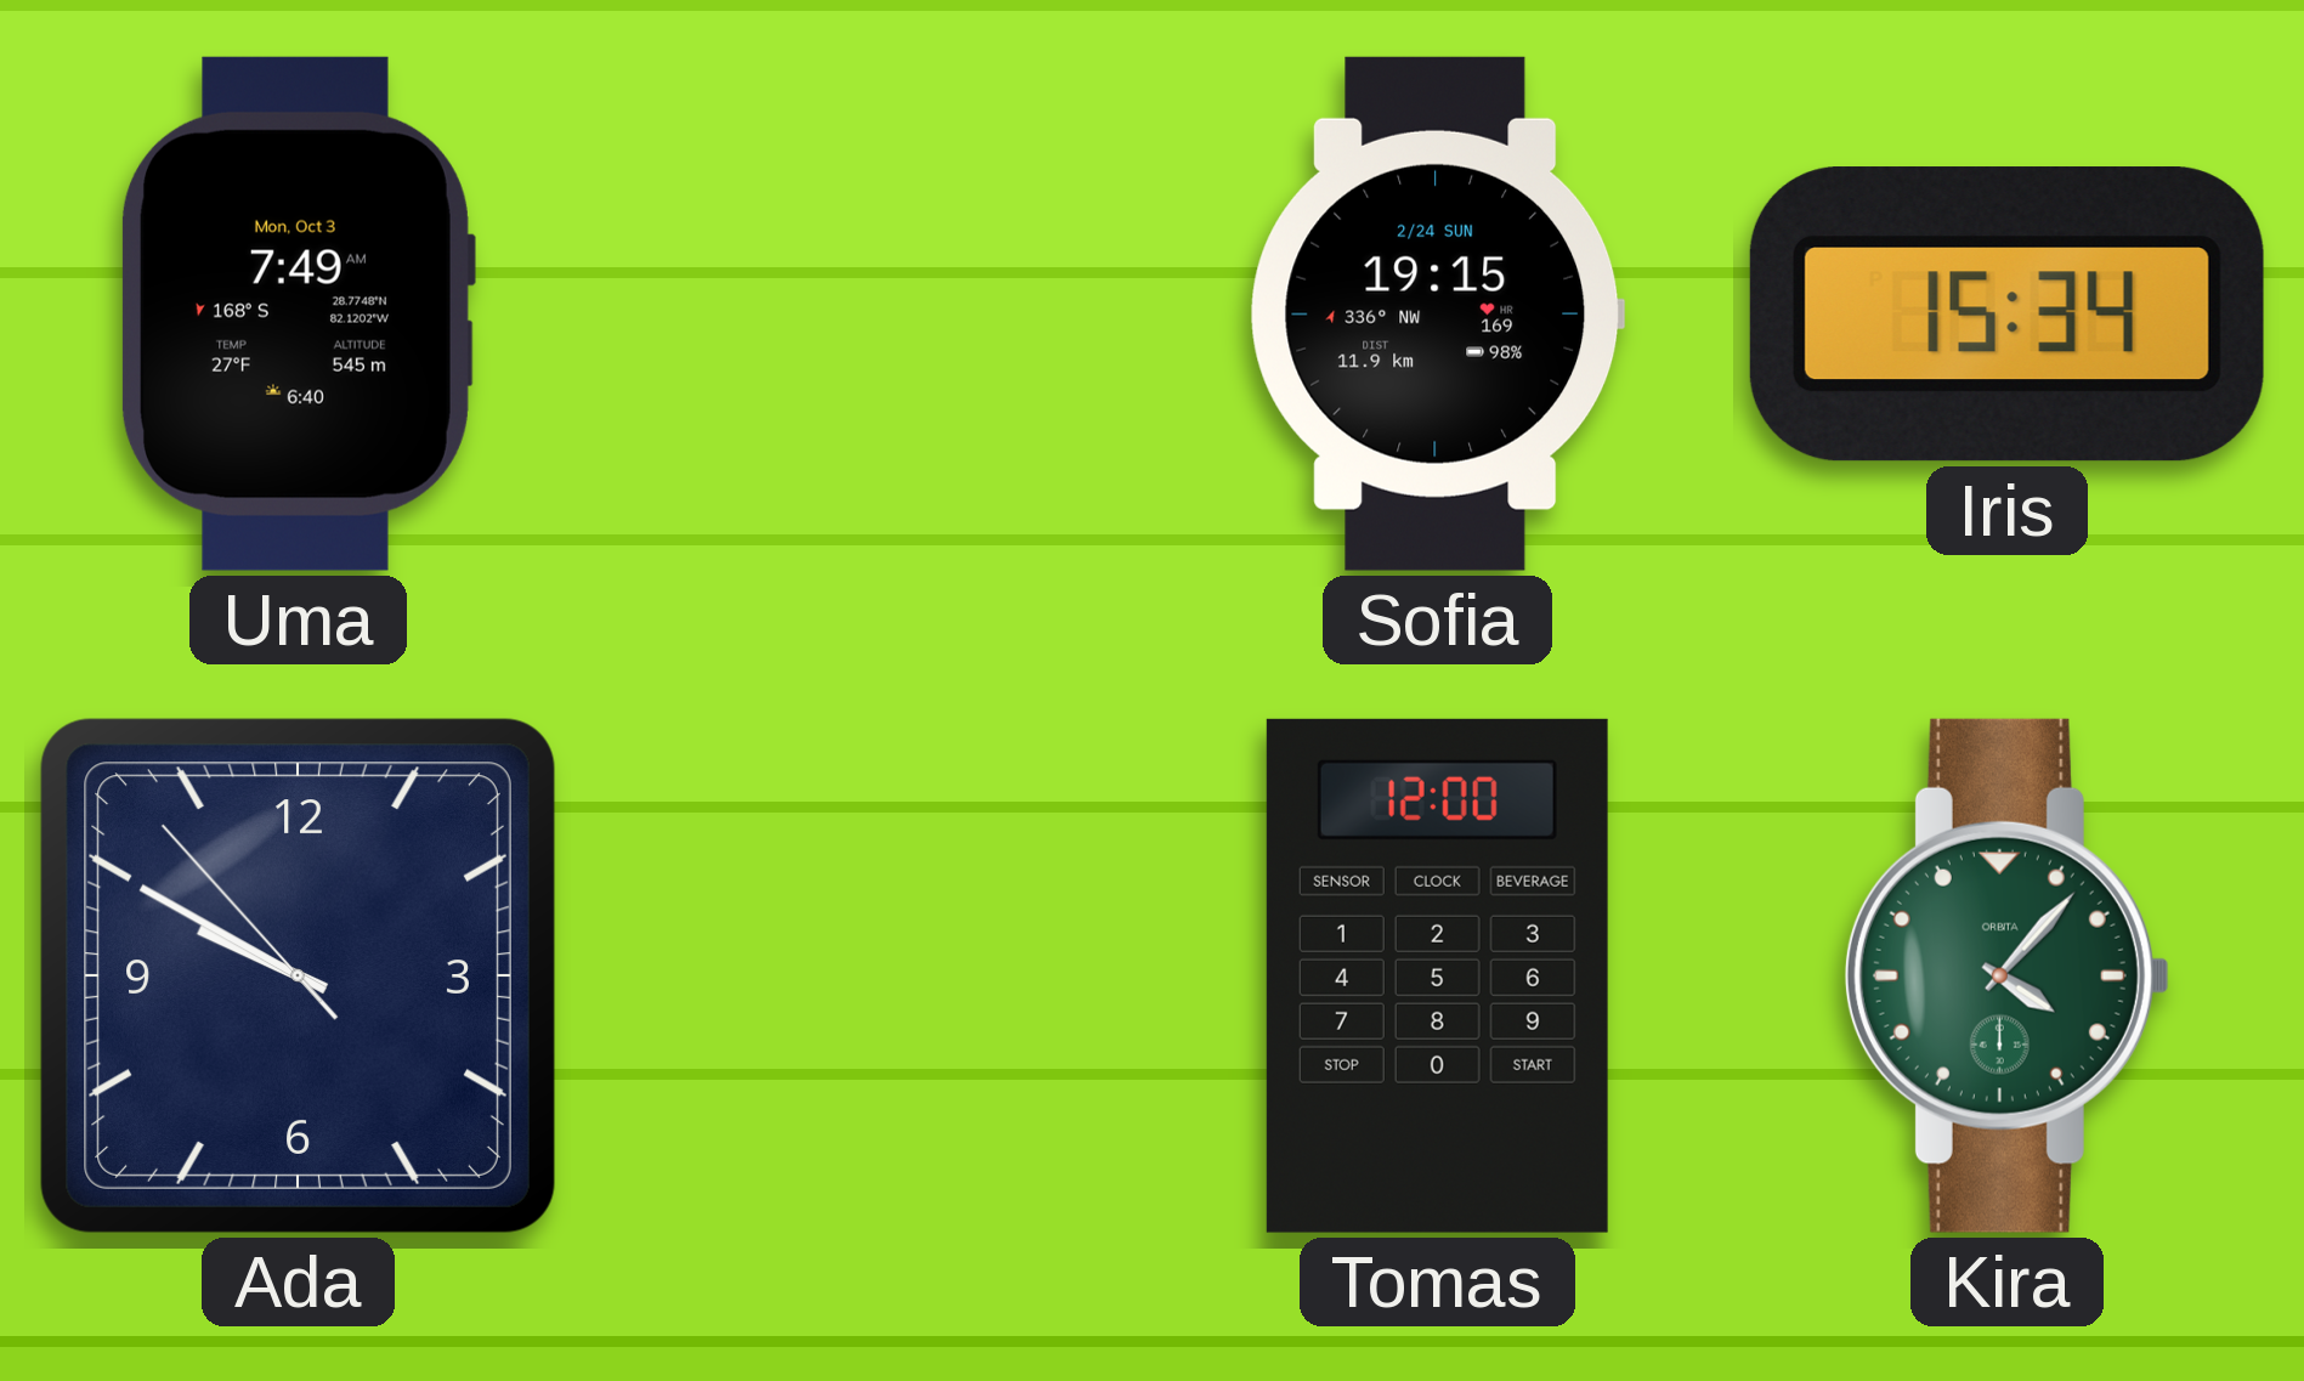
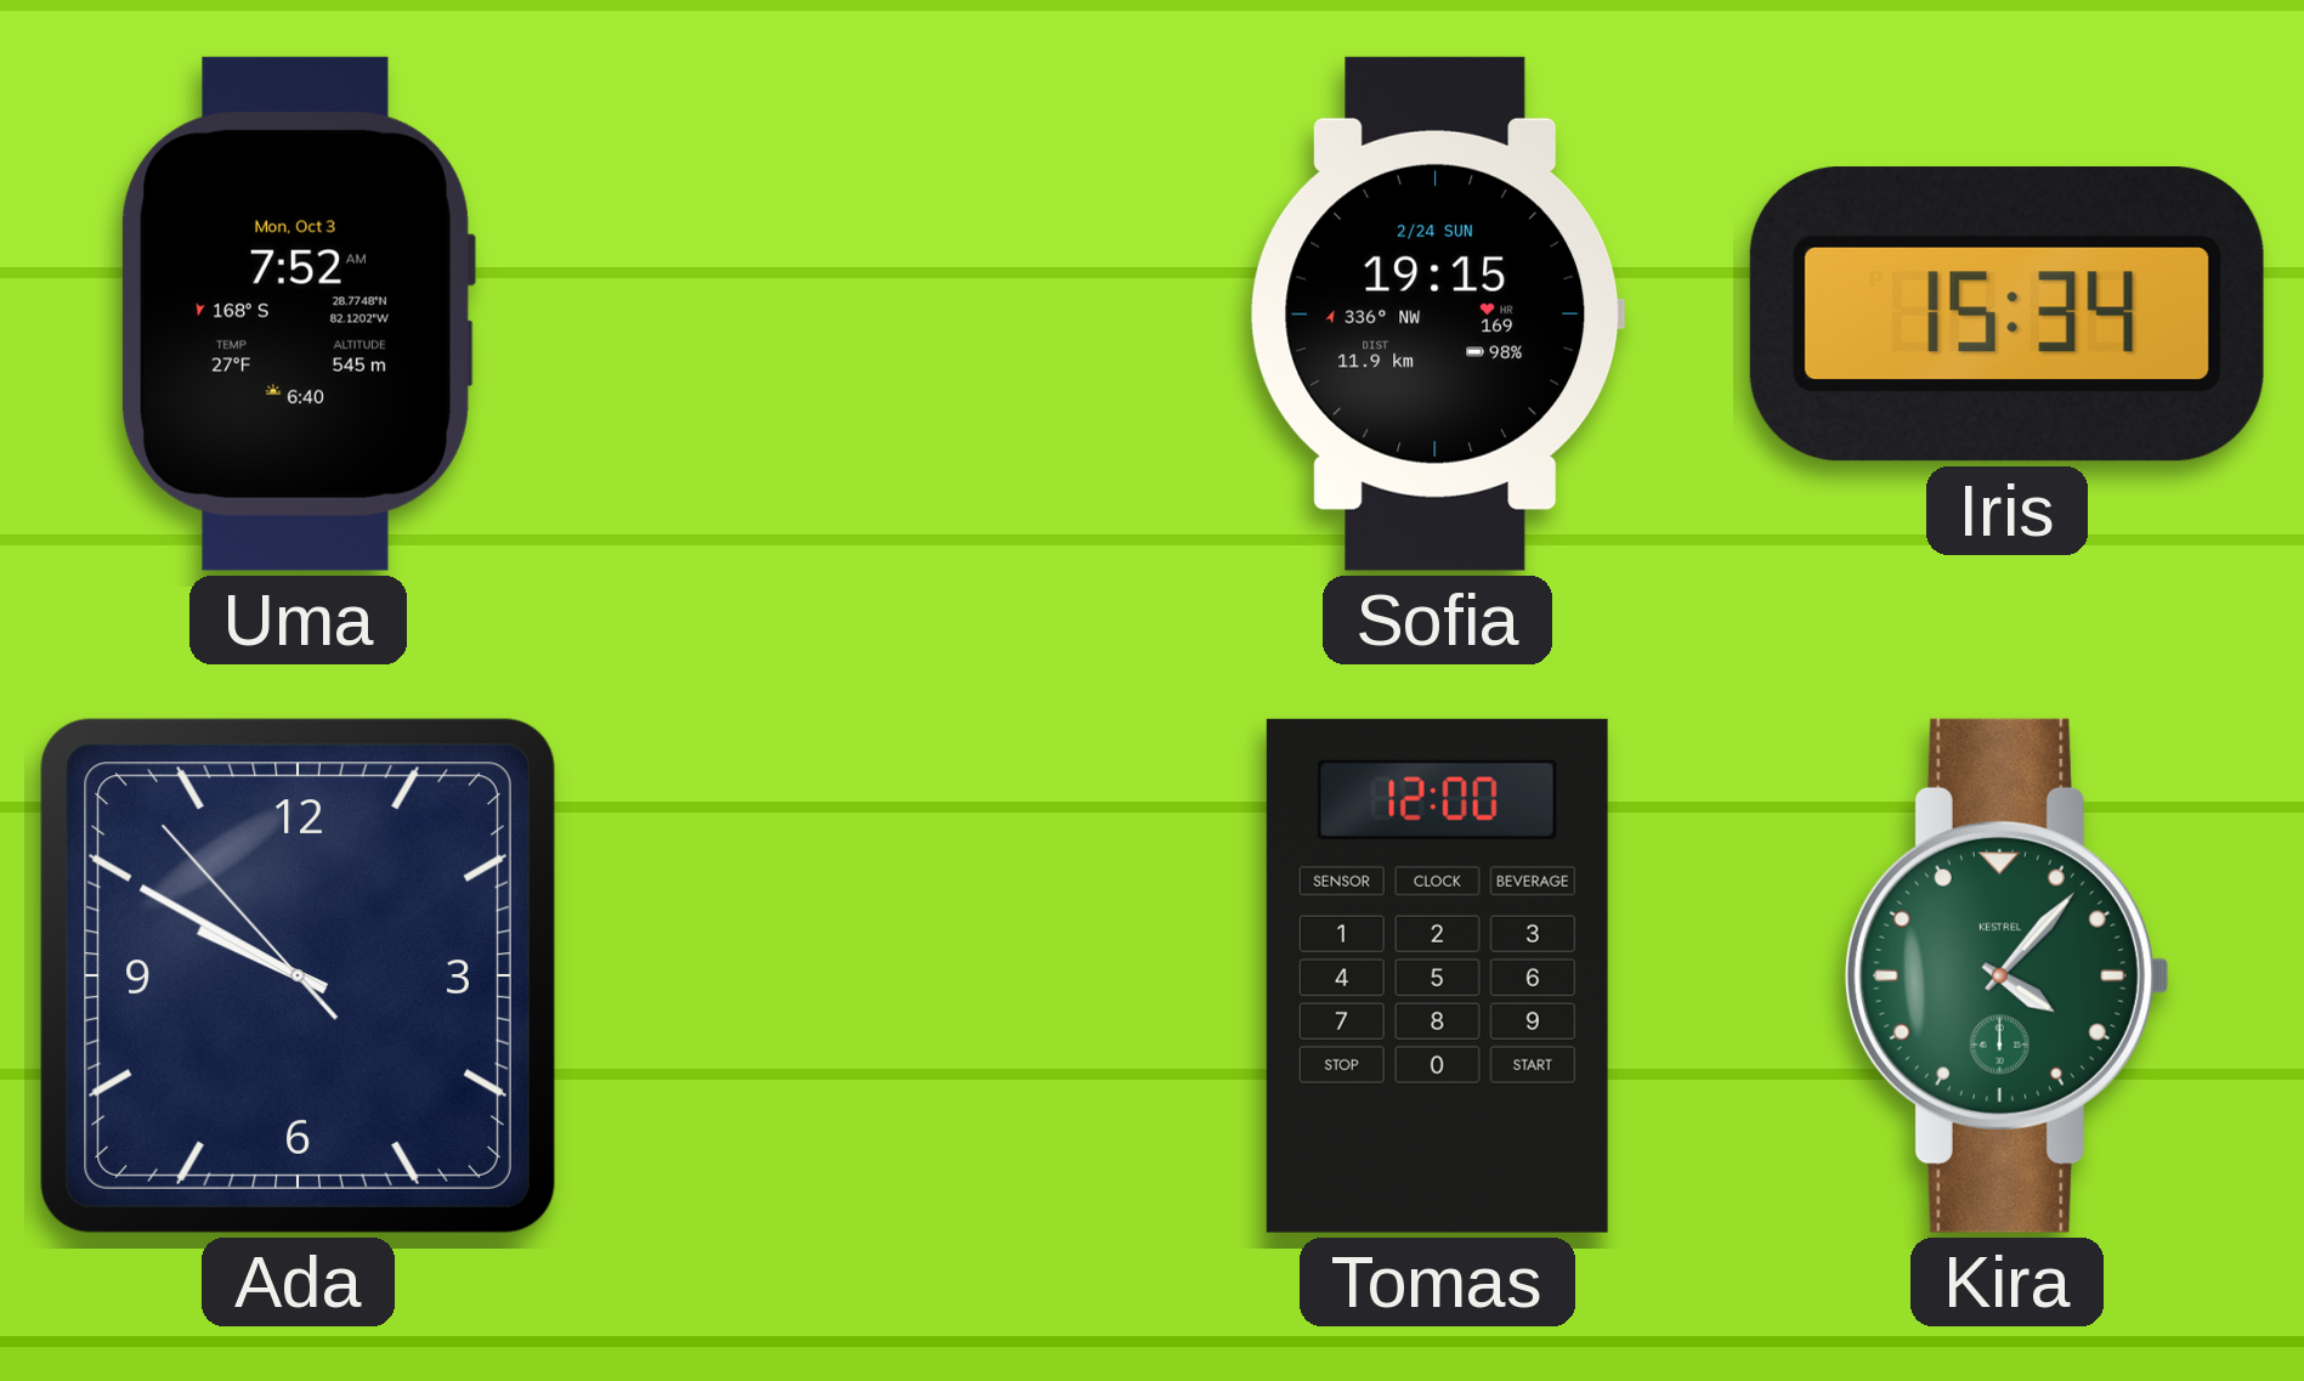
Uma: 7:49 -> 7:52
Kira brand: ORBITA -> KESTREL
